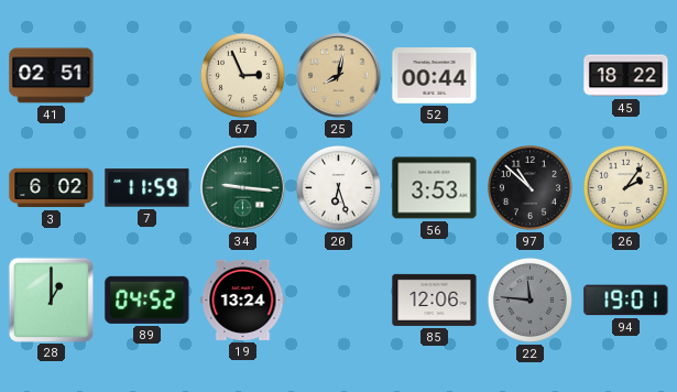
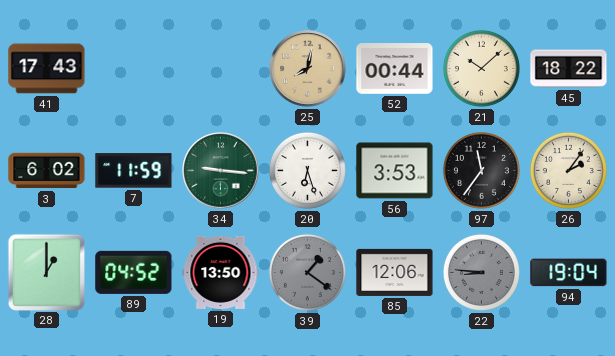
41: 02:51 -> 17:43
67: 2:56 -> none
21: none -> 10:08
97: 10:52 -> 11:36
19: 13:24 -> 13:50
39: none -> 1:21
22: 11:46 -> 8:46
94: 19:01 -> 19:04
